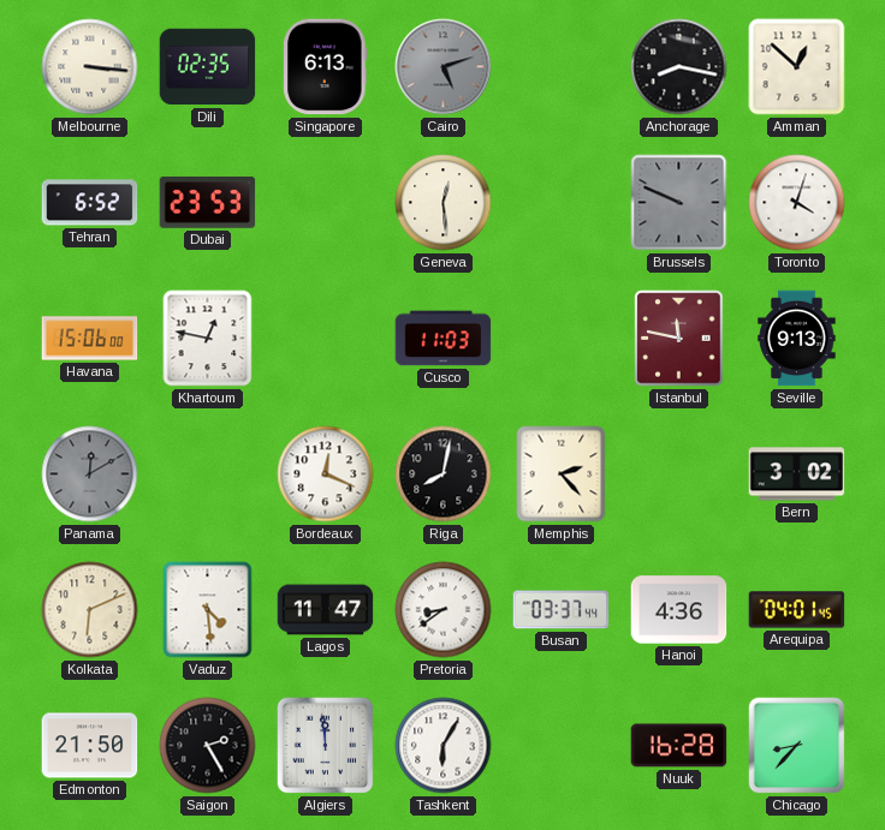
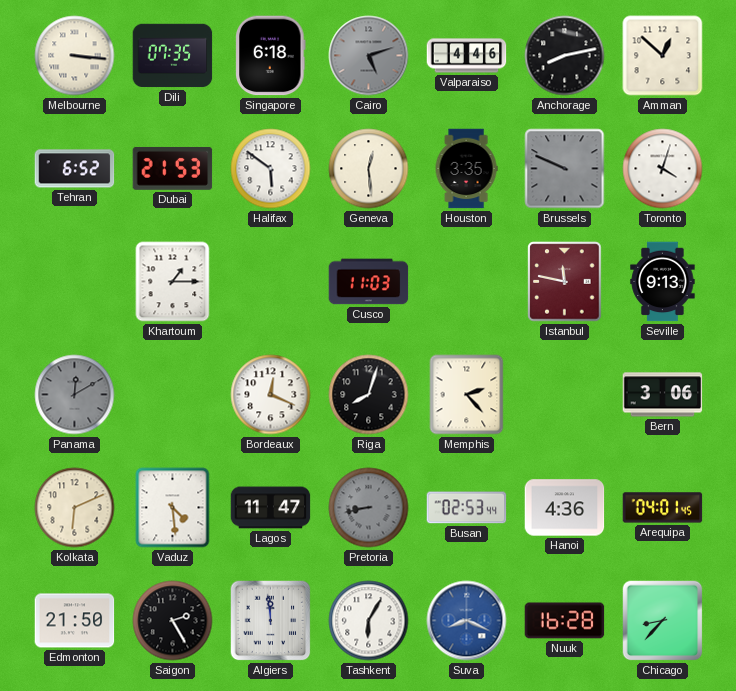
Dili: 02:35 -> 07:35
Singapore: 6:13 -> 6:18
Valparaiso: none -> 4:46
Anchorage: 8:17 -> 8:13
Dubai: 23:53 -> 21:53
Halifax: none -> 5:51
Houston: none -> 3:35
Havana: 15:06 -> none
Khartoum: 12:47 -> 1:15
Riga: 8:02 -> 8:03
Bern: 3:02 -> 3:06
Pretoria: 8:39 -> 8:43
Pretoria dial: white -> grey
Busan: 03:37 -> 02:53
Suva: none -> 8:19
